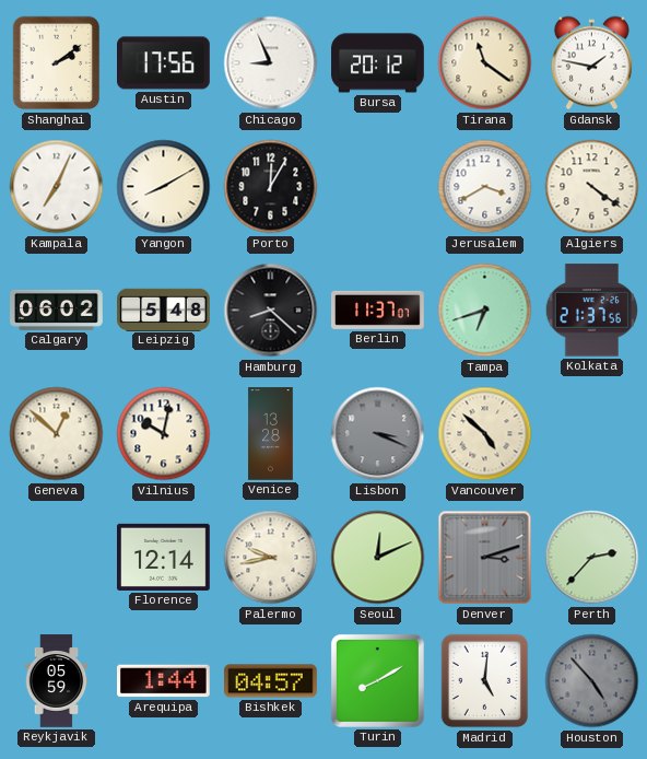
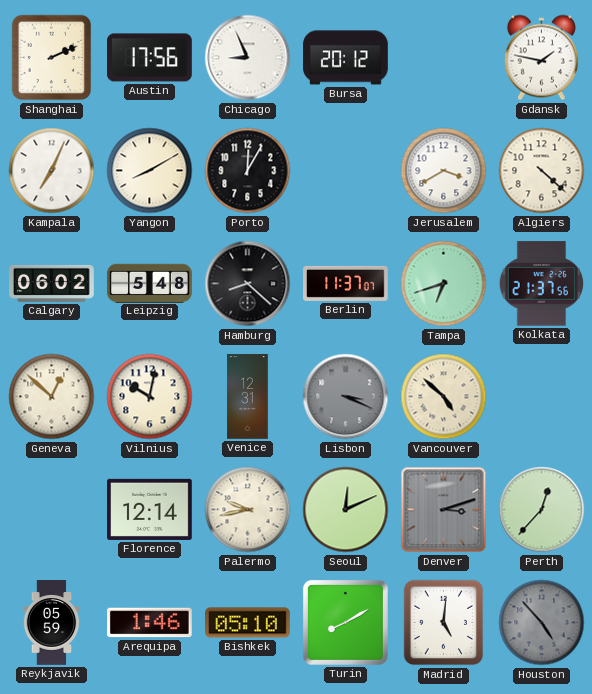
Shanghai: 2:09 -> 2:11
Tirana: 11:21 -> none
Algiers: 4:21 -> 4:22
Venice: 13:28 -> 12:31
Perth: 2:37 -> 12:37
Arequipa: 1:44 -> 1:46
Bishkek: 04:57 -> 05:10
